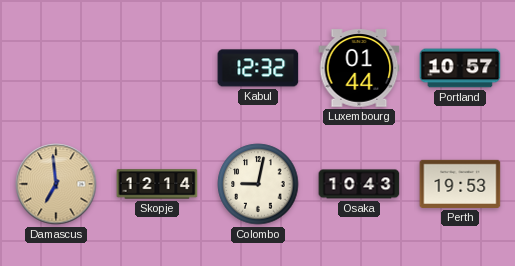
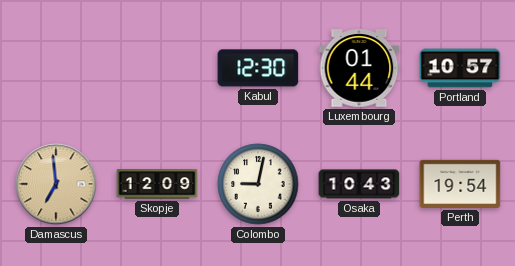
Kabul: 12:32 -> 12:30
Skopje: 12:14 -> 12:09
Perth: 19:53 -> 19:54
